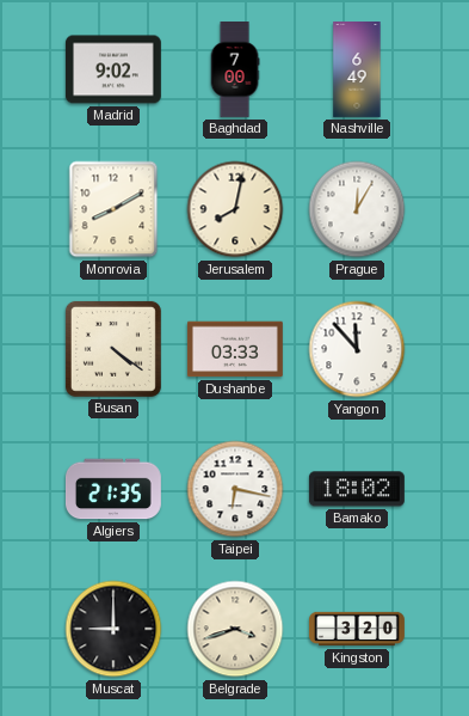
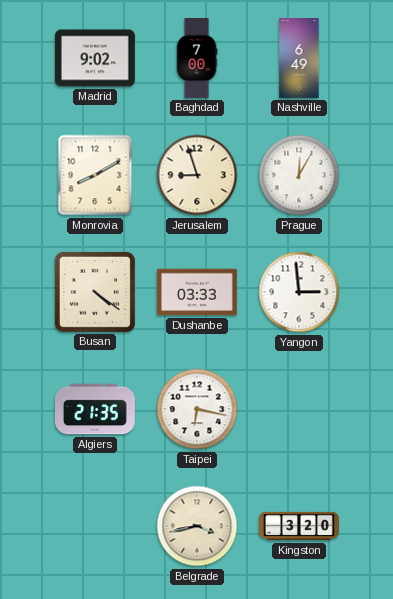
Jerusalem: 8:02 -> 8:57
Yangon: 11:53 -> 2:59
Bamako: 18:02 -> none
Muscat: 9:00 -> none
Belgrade: 3:42 -> 3:43
